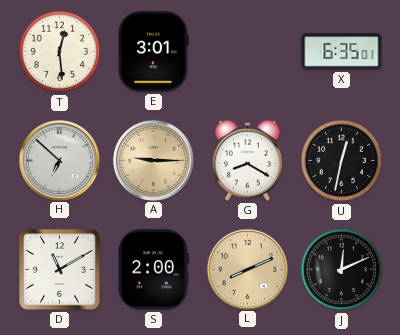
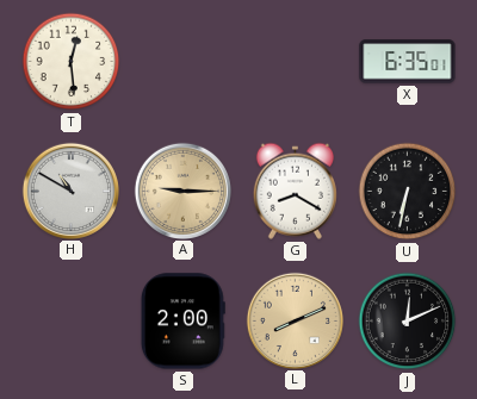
E: 3:01 -> none
H: 6:52 -> 10:50
U: 12:32 -> 6:32
D: 11:10 -> none
